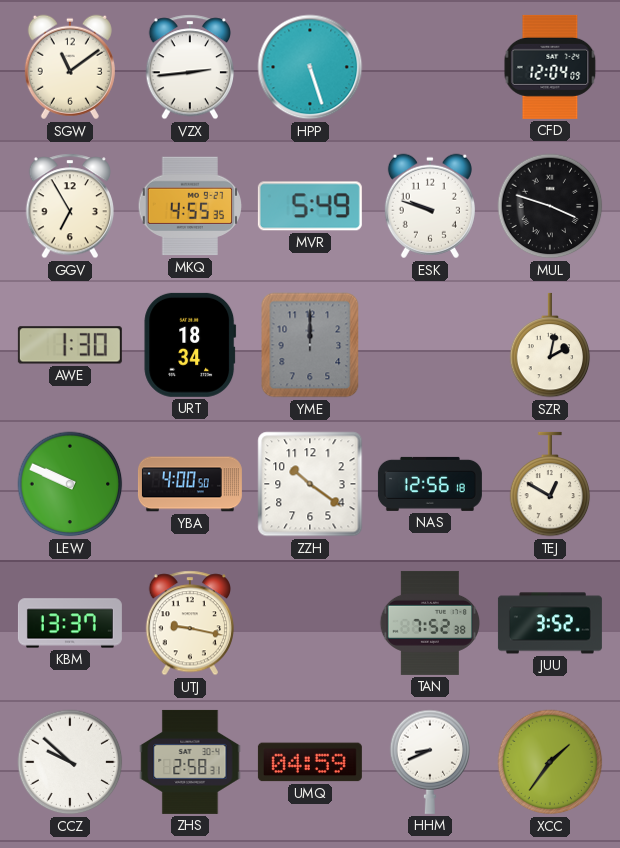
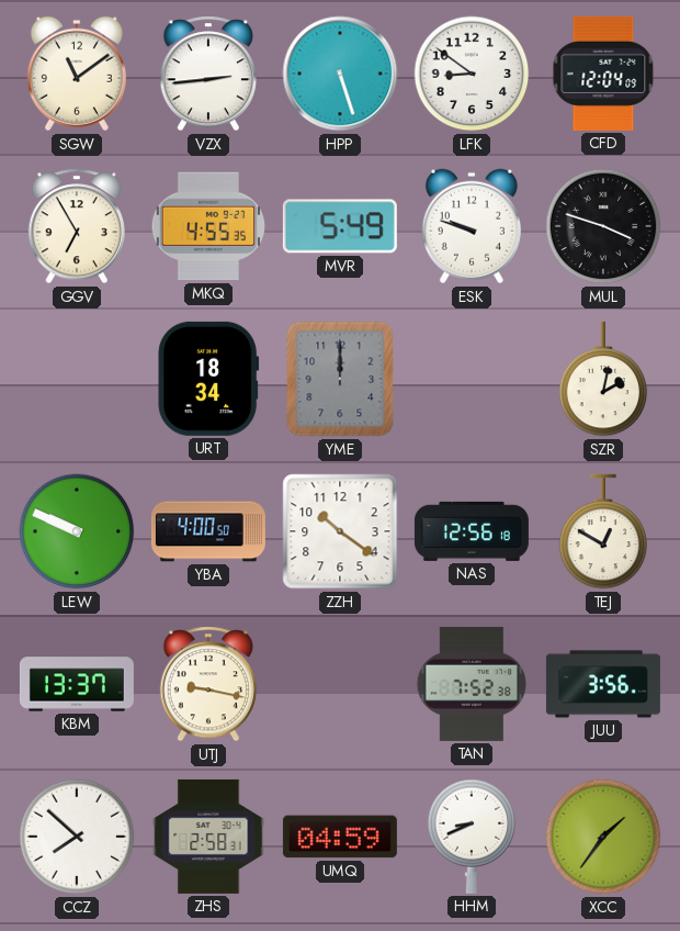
LFK: none -> 8:51
AWE: 1:30 -> none
JUU: 3:52 -> 3:56
CCZ: 9:52 -> 7:52
